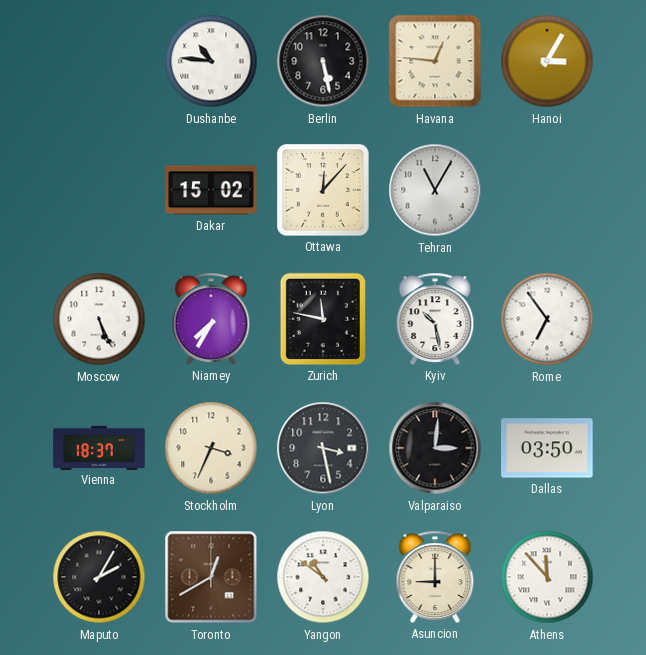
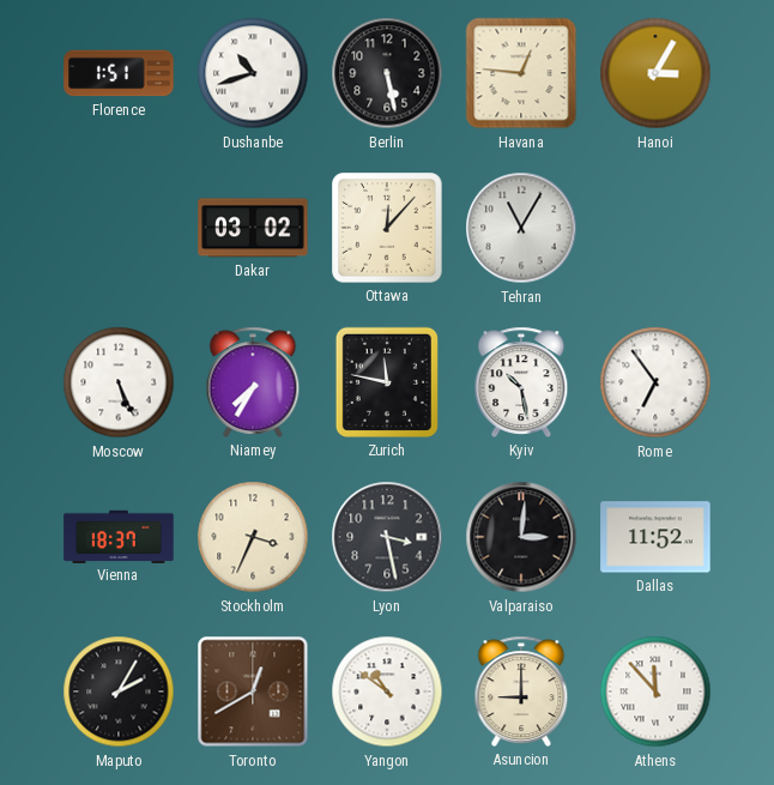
Florence: none -> 1:51
Dushanbe: 10:46 -> 10:42
Dakar: 15:02 -> 03:02
Dallas: 03:50 -> 11:52
